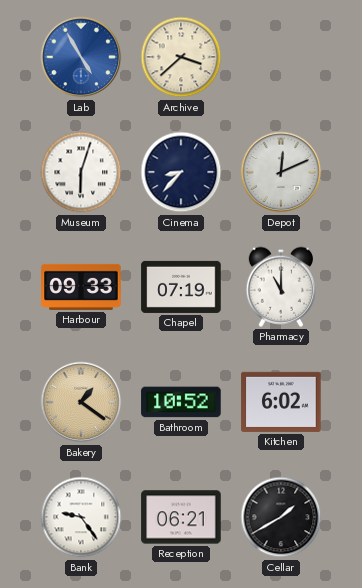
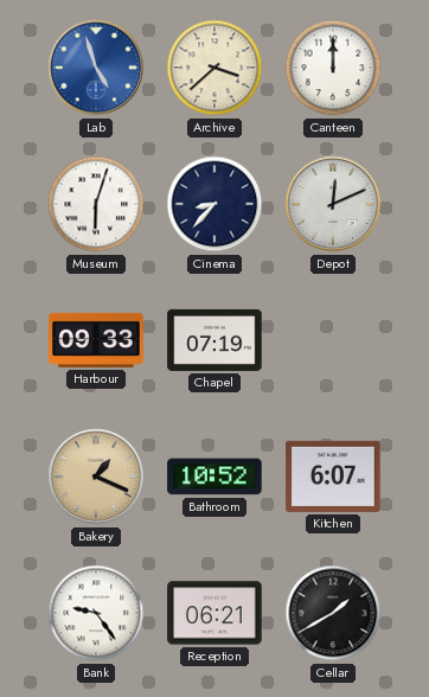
Lab: 4:55 -> 4:57
Canteen: none -> 12:00
Pharmacy: 11:00 -> none
Bakery: 1:21 -> 1:19
Kitchen: 6:02 -> 6:07
